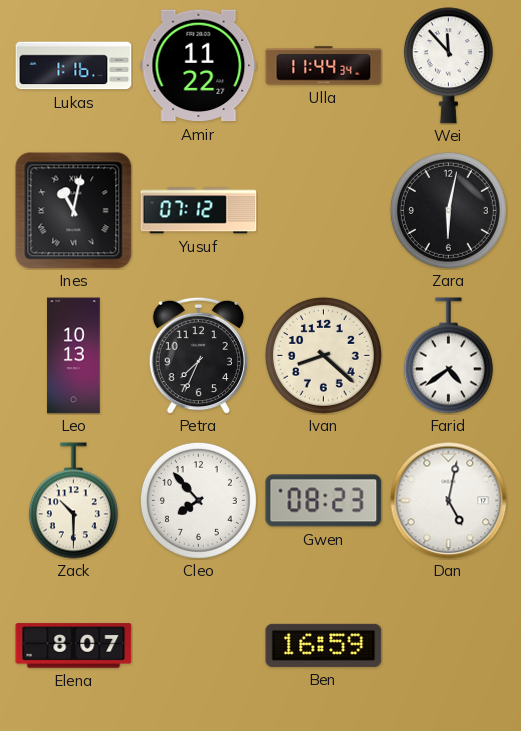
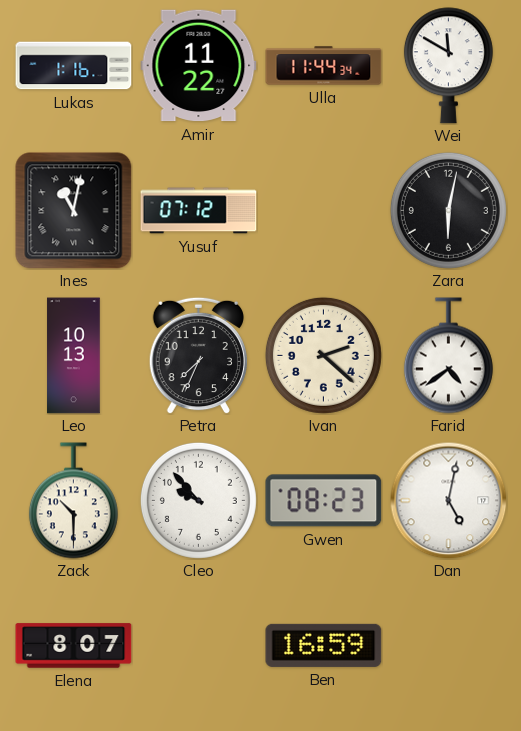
Wei: 11:53 -> 11:50
Ivan: 8:22 -> 2:22
Cleo: 7:53 -> 9:53
